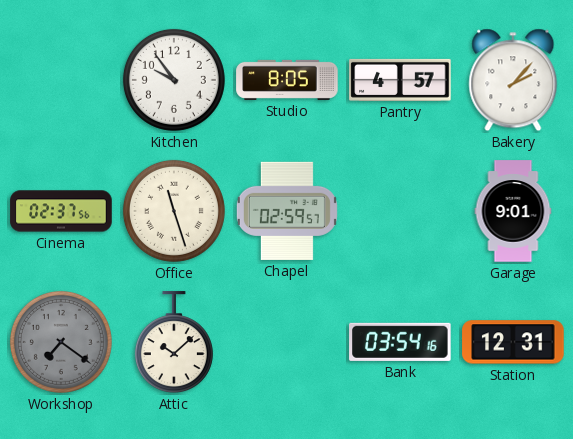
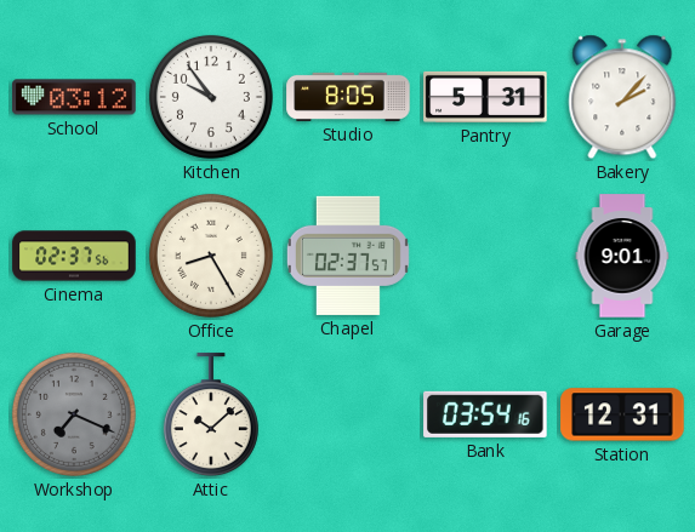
School: none -> 03:12
Pantry: 4:57 -> 5:31
Office: 11:27 -> 8:25
Chapel: 02:59 -> 02:37
Workshop: 7:21 -> 7:19
